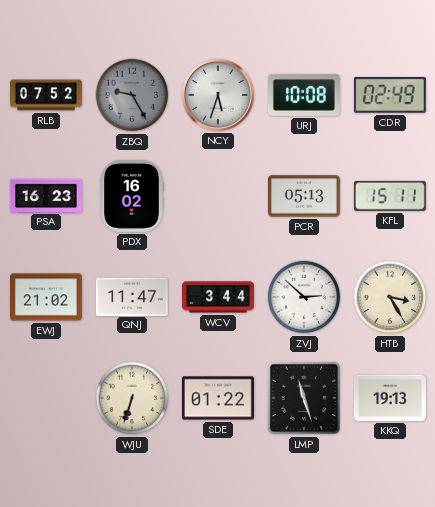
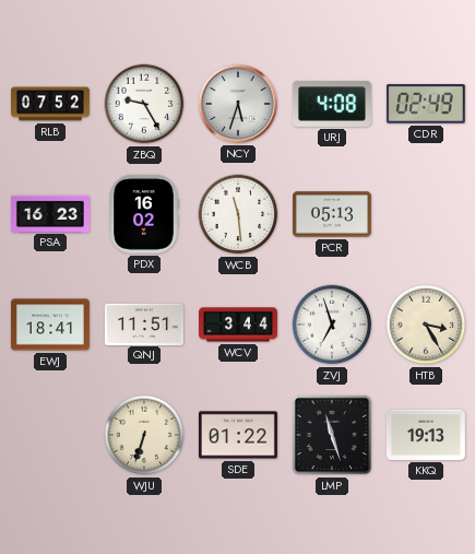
ZBQ dial: grey -> white
URJ: 10:08 -> 4:08
WCB: none -> 11:29
KFL: 15:11 -> none
EWJ: 21:02 -> 18:41
QNJ: 11:47 -> 11:51
ZVJ: 2:52 -> 6:57
